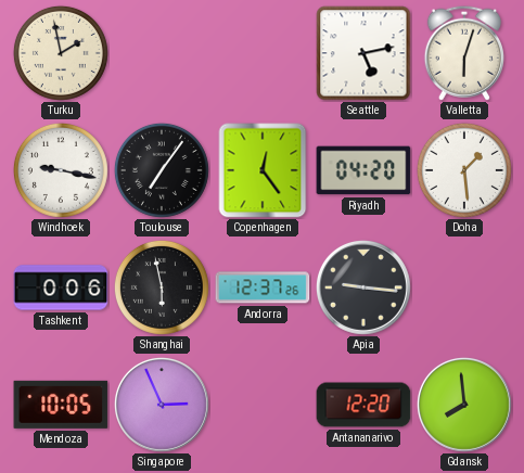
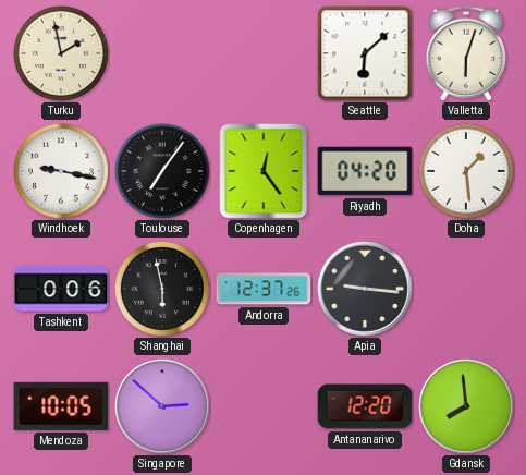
Seattle: 5:13 -> 6:08
Singapore: 2:56 -> 2:52
